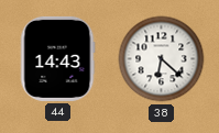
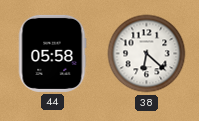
44: 14:43 -> 05:58
